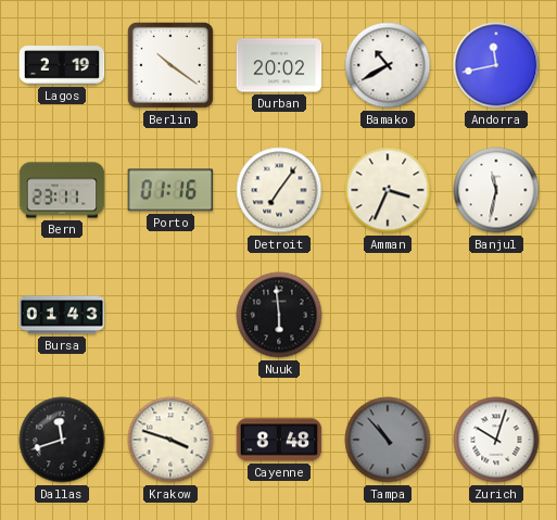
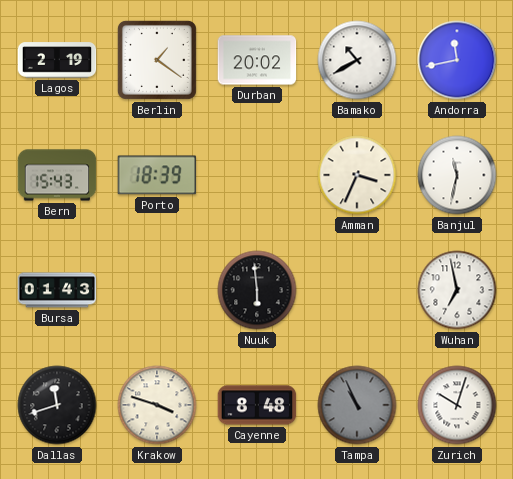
Berlin: 10:21 -> 1:21
Bern: 23:11 -> 15:43
Porto: 01:16 -> 18:39
Detroit: 7:06 -> none
Wuhan: none -> 6:58
Tampa: 10:53 -> 10:56
